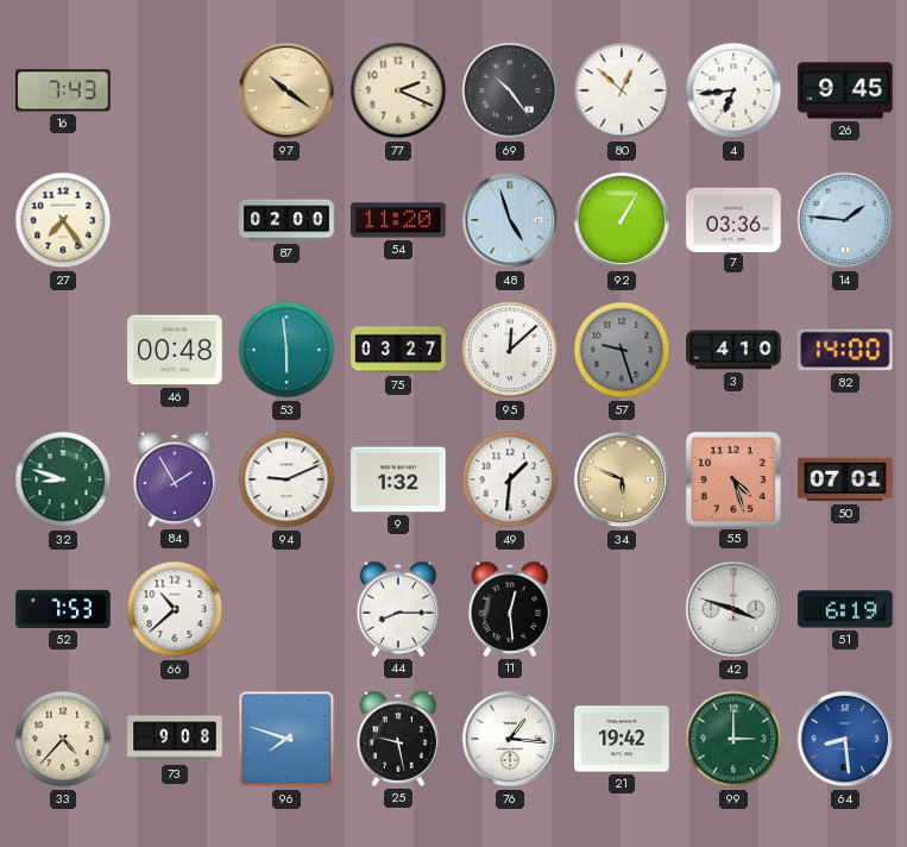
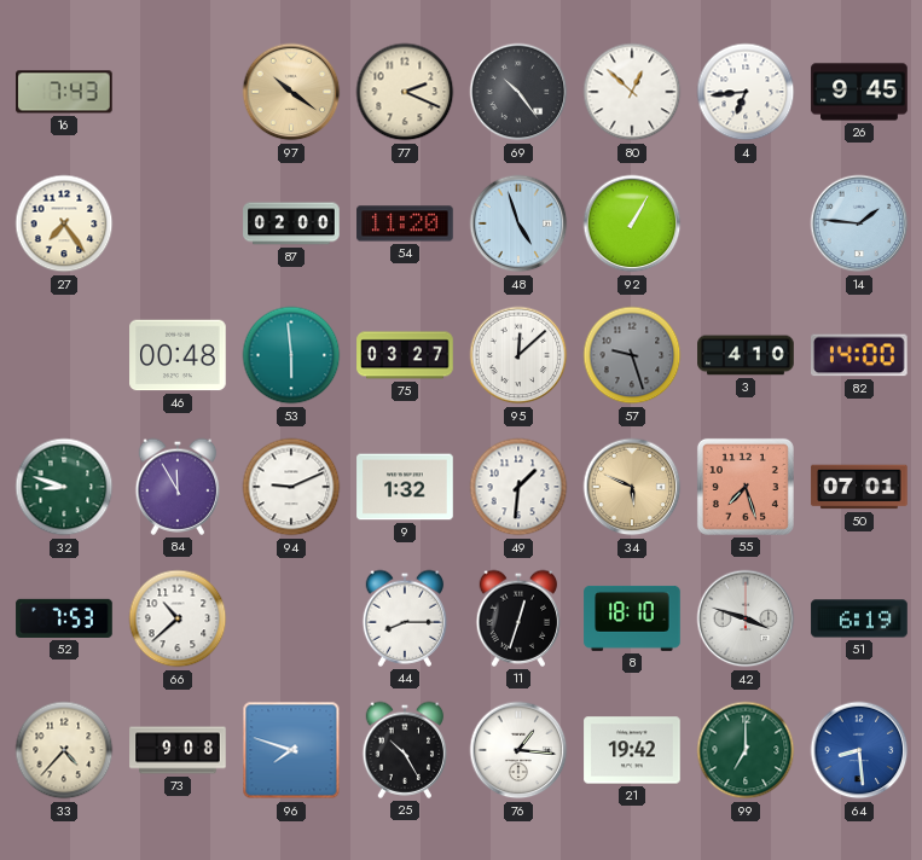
7: 03:36 -> none
84: 1:55 -> 11:55
55: 4:27 -> 7:27
11: 12:29 -> 12:33
8: none -> 18:10
25: 9:28 -> 10:25
99: 3:00 -> 7:00
